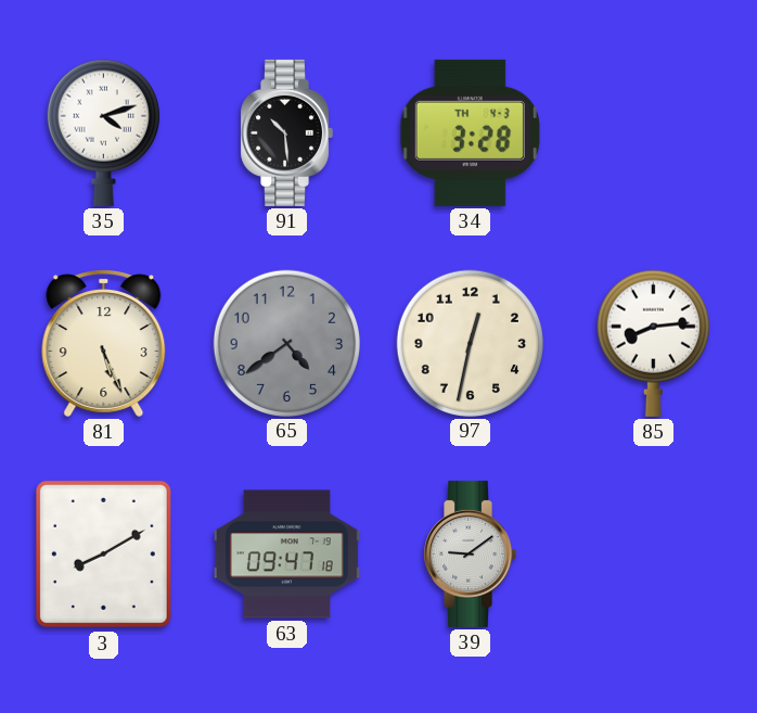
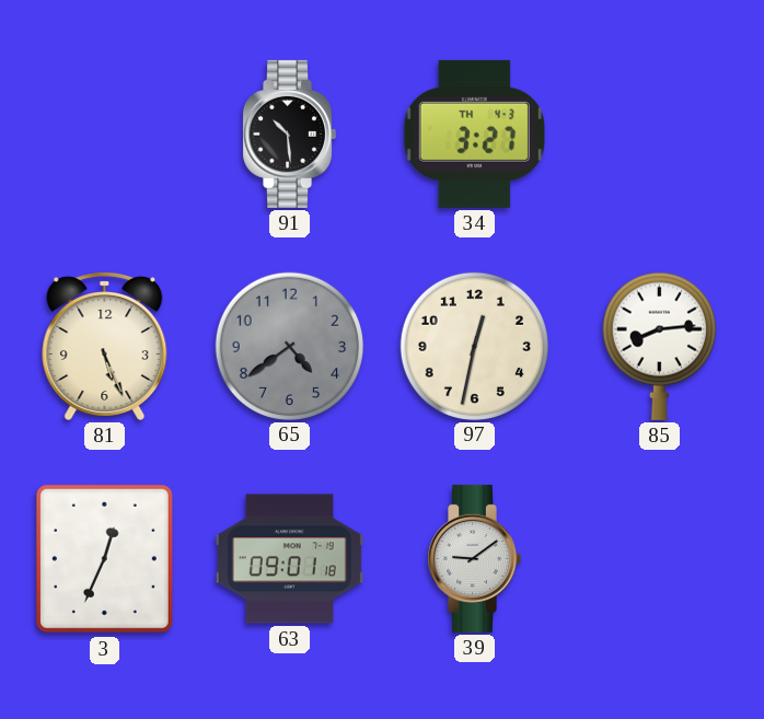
35: 4:12 -> none
34: 3:28 -> 3:27
3: 8:10 -> 12:34
63: 09:47 -> 09:01
